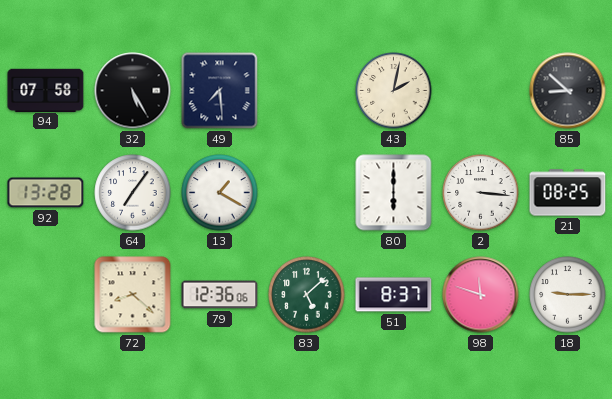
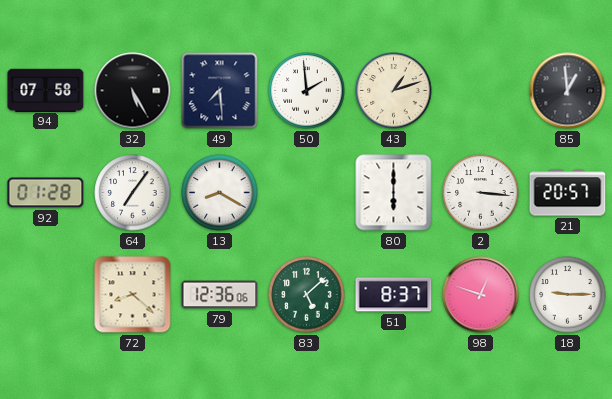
50: none -> 1:59
43: 2:02 -> 1:12
85: 8:52 -> 12:59
92: 13:28 -> 01:28
13: 1:20 -> 8:20
21: 08:25 -> 20:57
98: 11:48 -> 12:48
